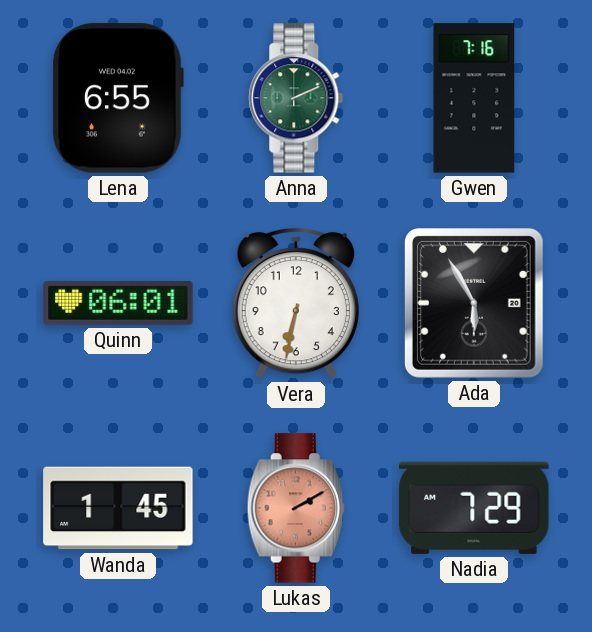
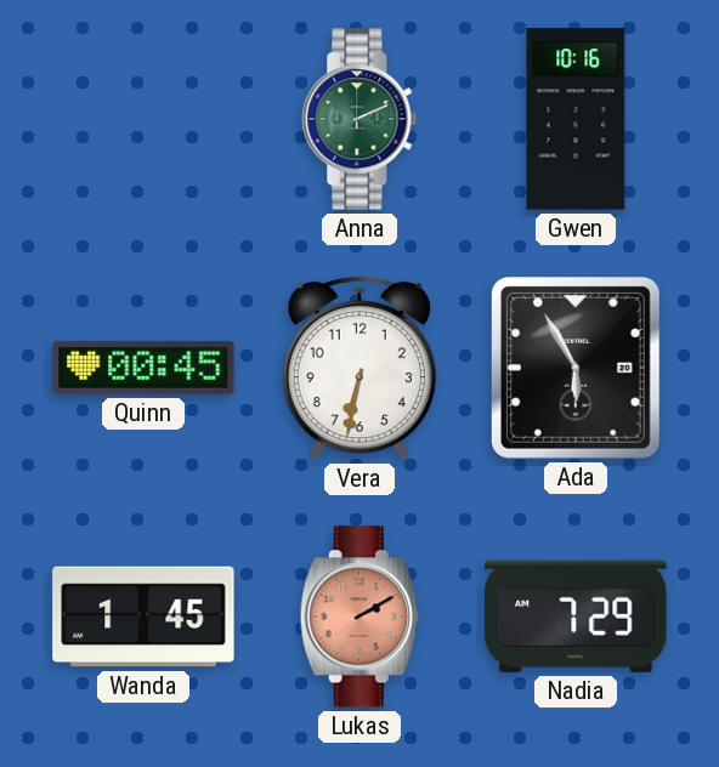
Lena: 6:55 -> none
Gwen: 7:16 -> 10:16
Quinn: 06:01 -> 00:45
